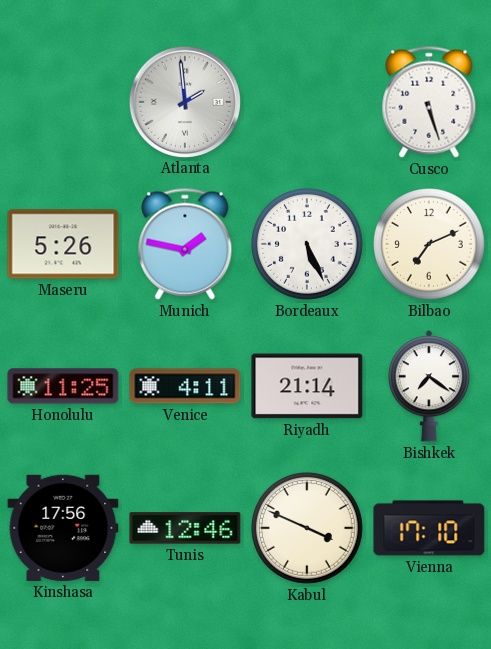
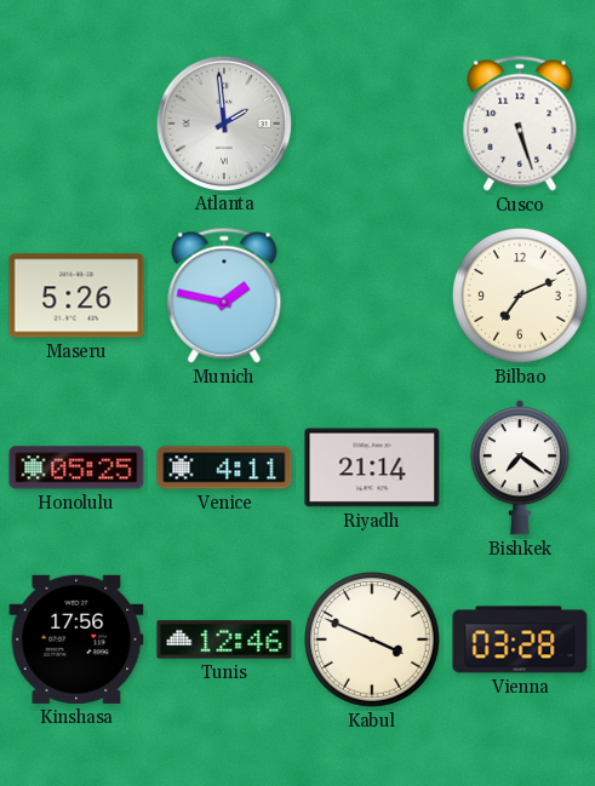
Bordeaux: 5:26 -> none
Honolulu: 11:25 -> 05:25
Vienna: 17:10 -> 03:28
